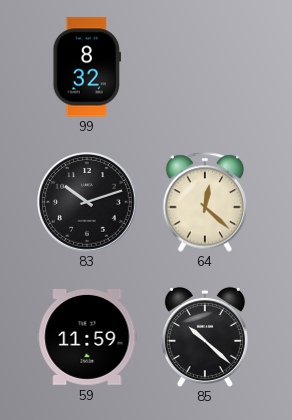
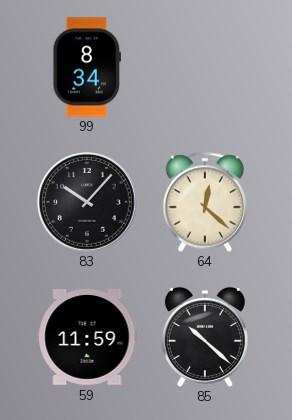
99: 8:32 -> 8:34
83: 10:12 -> 10:07
